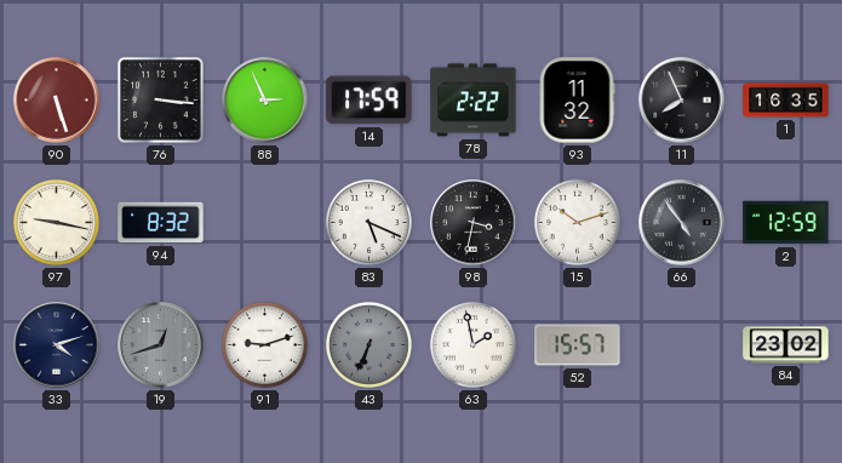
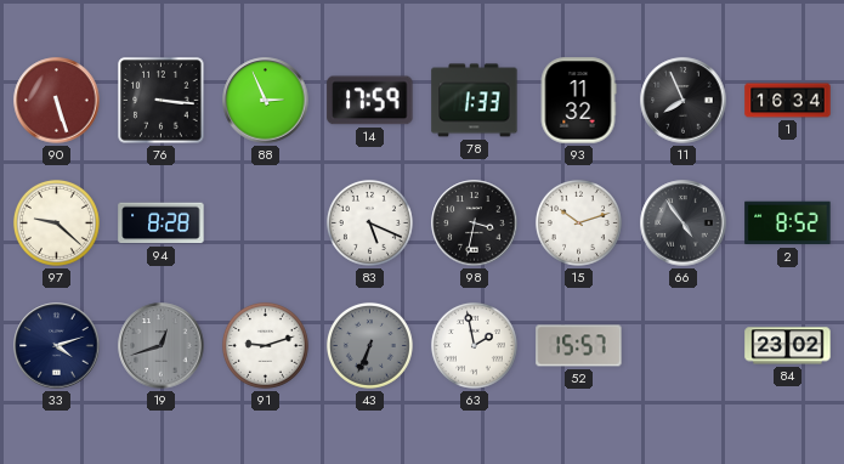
78: 2:22 -> 1:33
1: 16:35 -> 16:34
97: 9:17 -> 9:22
94: 8:32 -> 8:28
2: 12:59 -> 8:52
